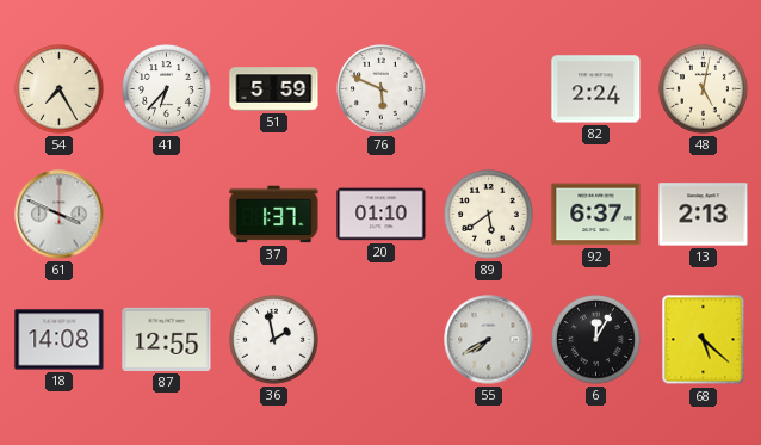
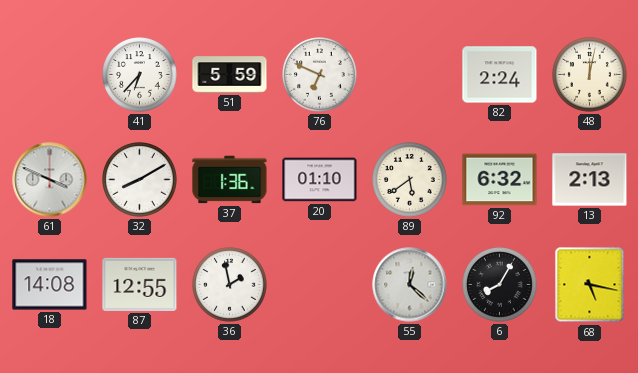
54: 7:25 -> none
76: 5:49 -> 6:49
48: 5:02 -> 12:02
32: none -> 8:10
37: 1:37 -> 1:36
92: 6:37 -> 6:32
55: 7:40 -> 12:22
6: 12:05 -> 8:05
68: 5:22 -> 5:17
